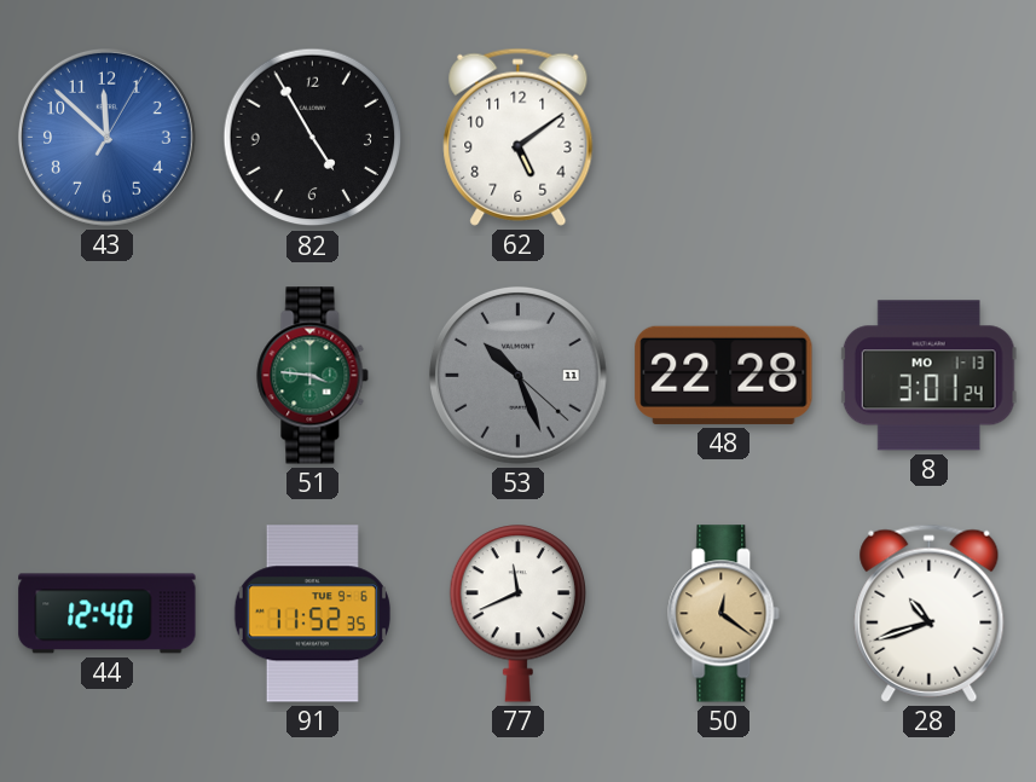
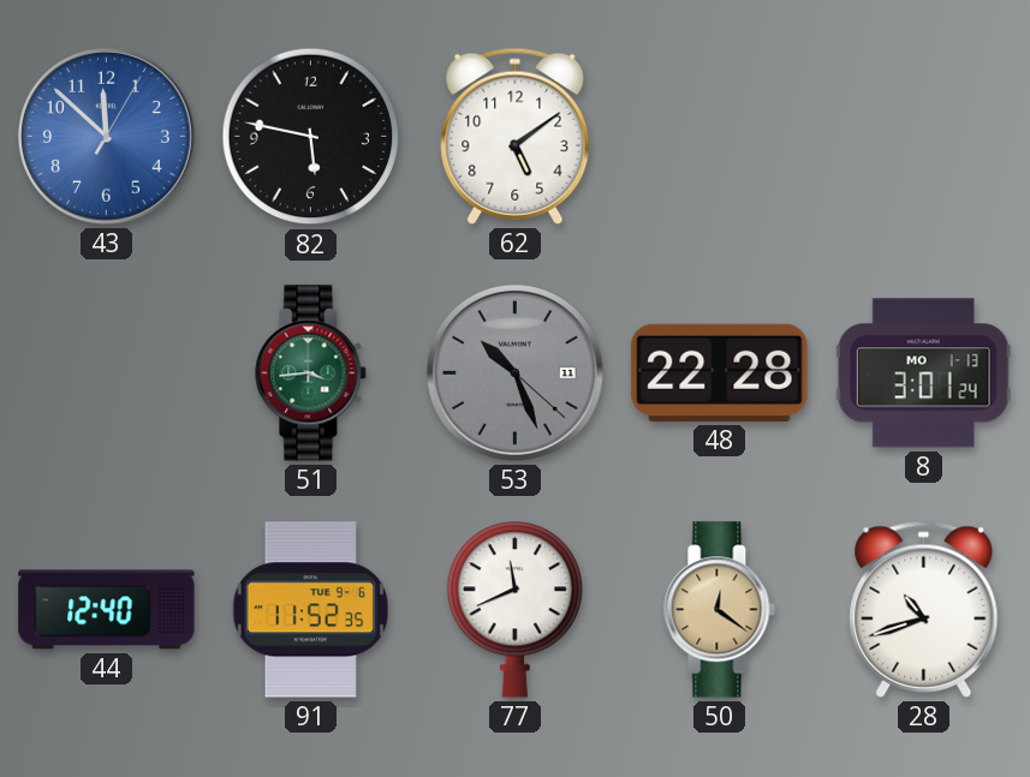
82: 4:55 -> 5:47
51: 3:46 -> 3:44
